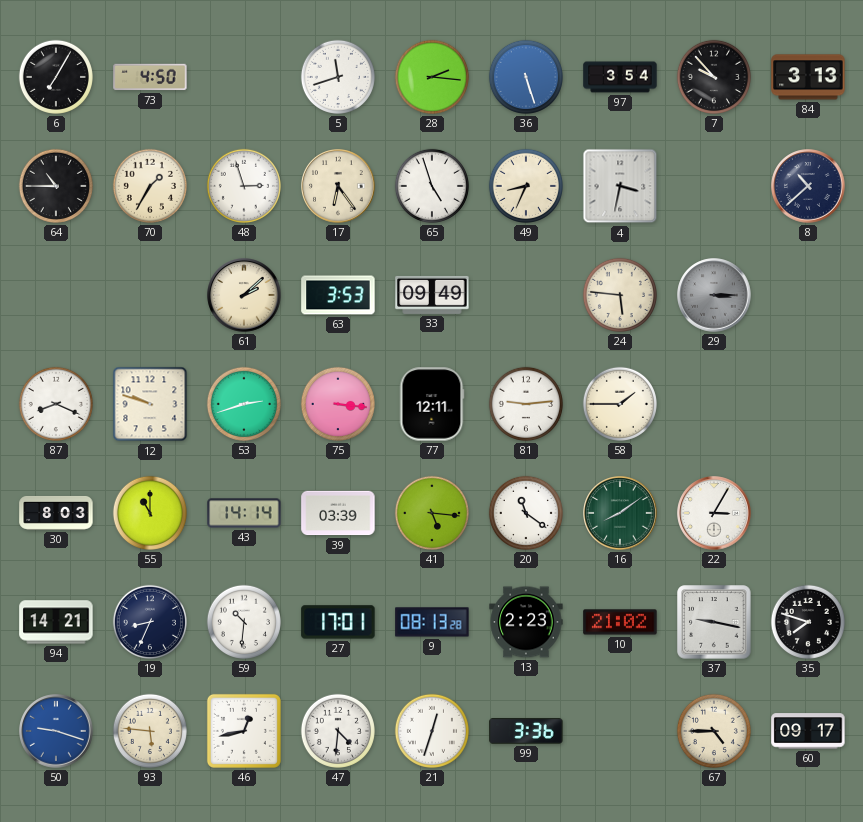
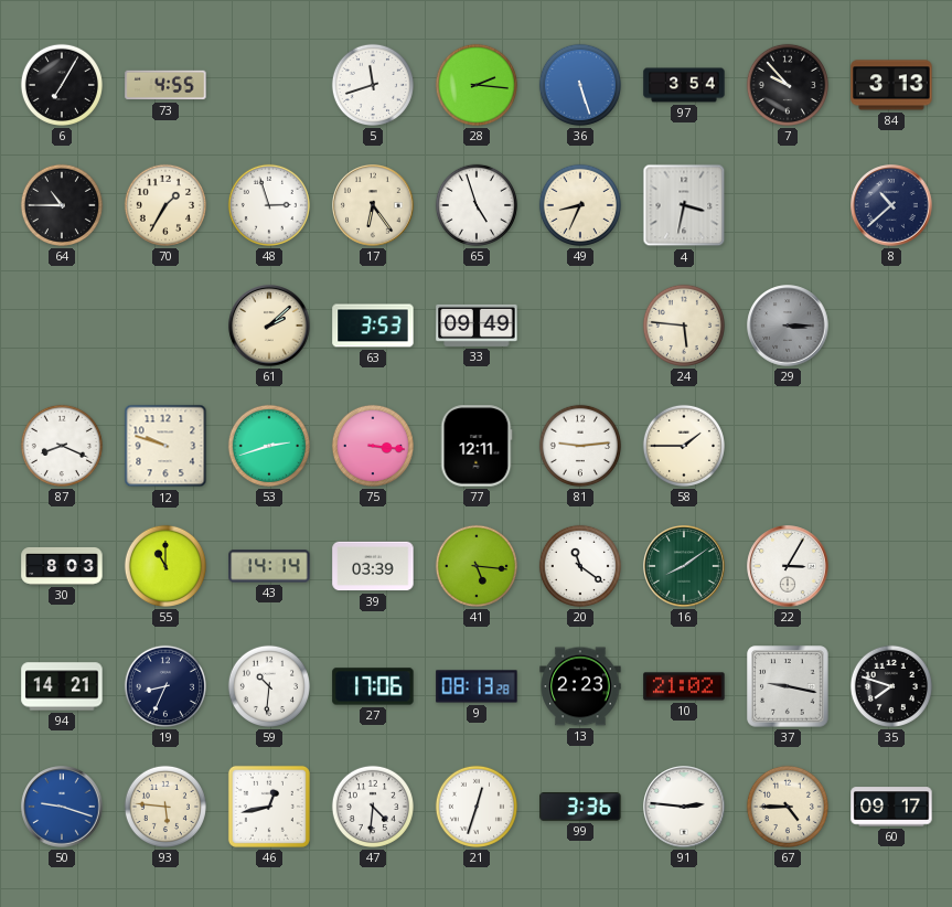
73: 4:50 -> 4:55
27: 17:01 -> 17:06
91: none -> 2:46
